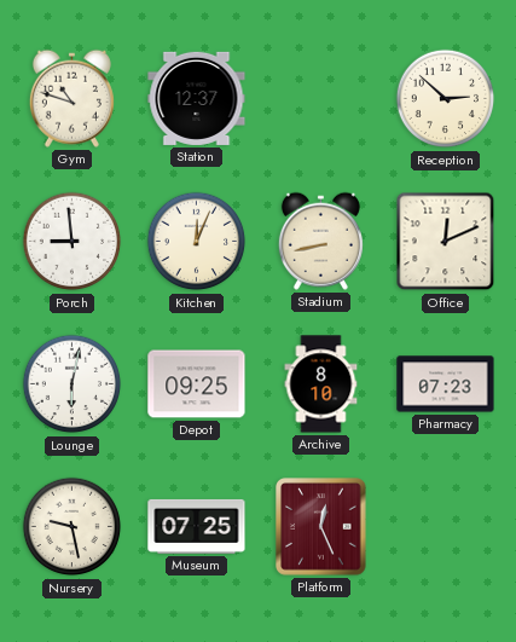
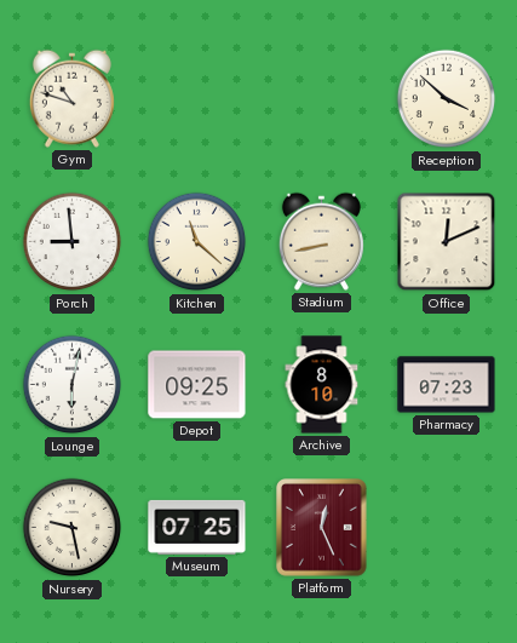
Station: 12:37 -> none
Reception: 2:52 -> 3:52
Kitchen: 12:04 -> 11:22
